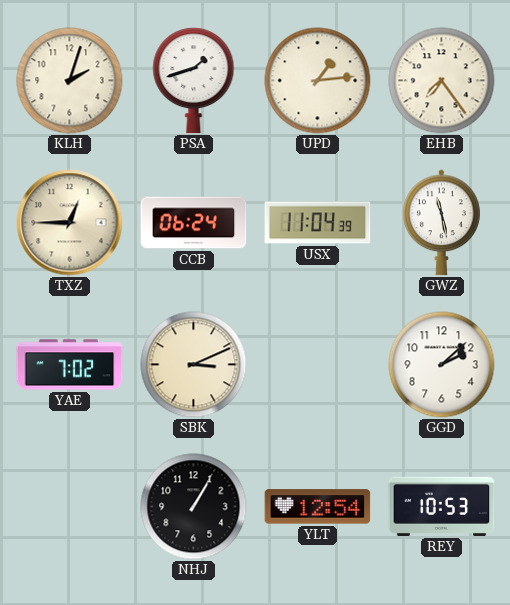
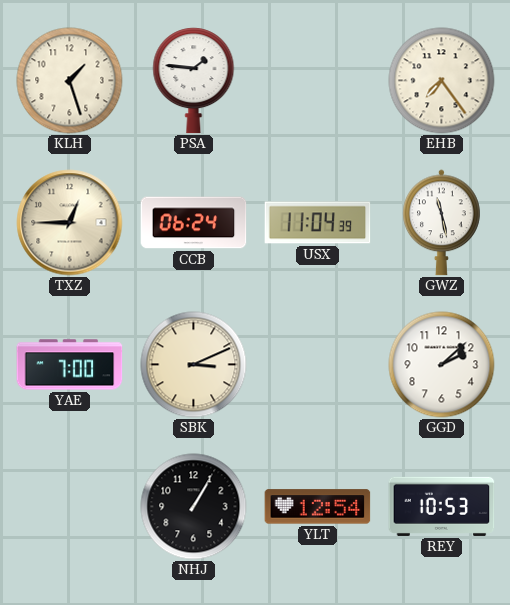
KLH: 2:03 -> 1:27
PSA: 1:42 -> 1:46
UPD: 1:14 -> none
YAE: 7:02 -> 7:00
